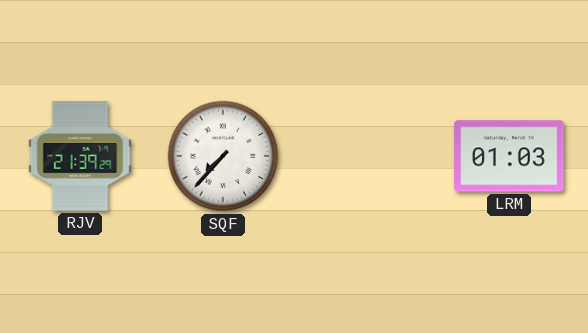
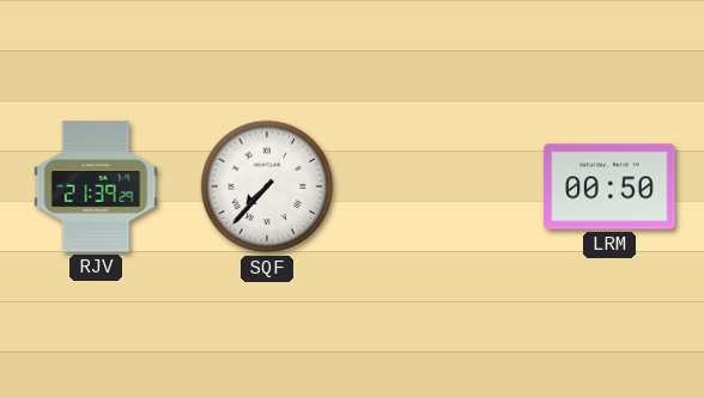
LRM: 01:03 -> 00:50
